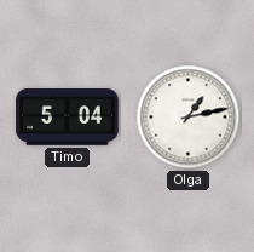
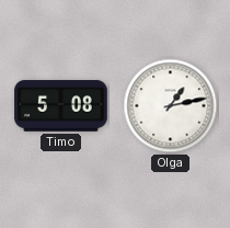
Timo: 5:04 -> 5:08
